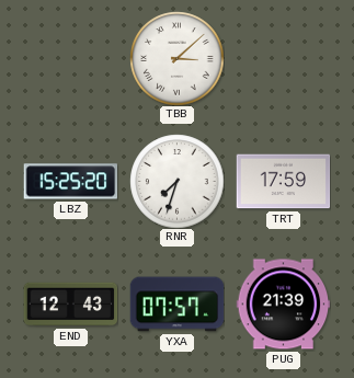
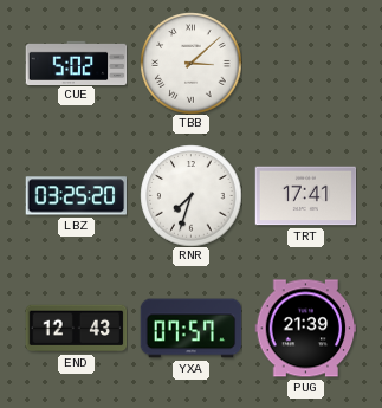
CUE: none -> 5:02
LBZ: 15:25 -> 03:25
TRT: 17:59 -> 17:41
